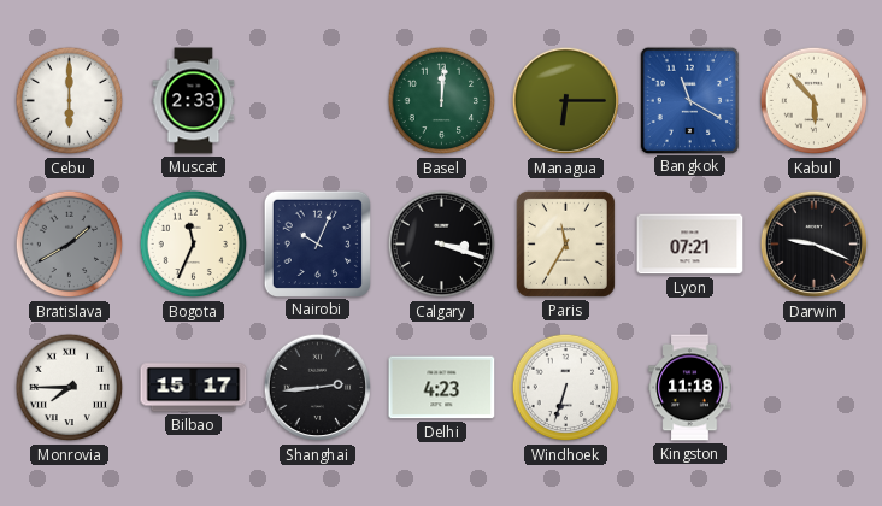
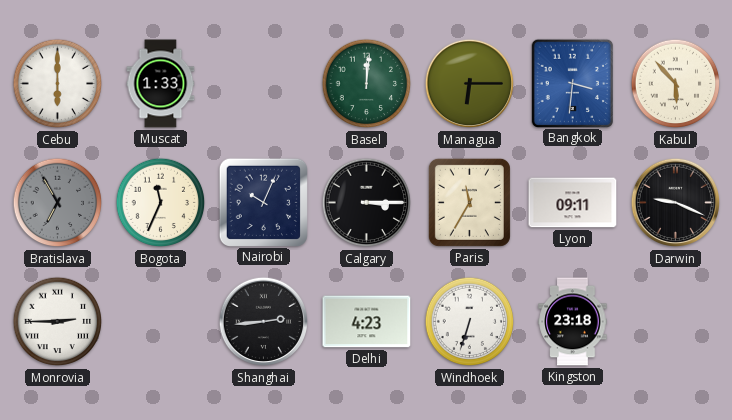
Muscat: 2:33 -> 1:33
Bangkok: 11:20 -> 3:31
Bratislava: 1:40 -> 6:55
Calgary: 3:18 -> 3:15
Lyon: 07:21 -> 09:11
Monrovia: 7:45 -> 2:45
Bilbao: 15:17 -> none
Kingston: 11:18 -> 23:18
